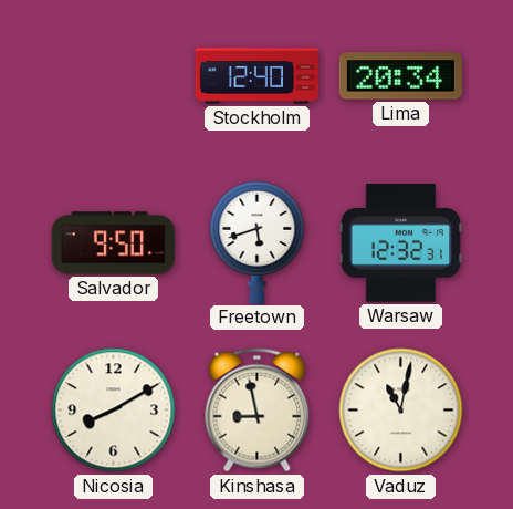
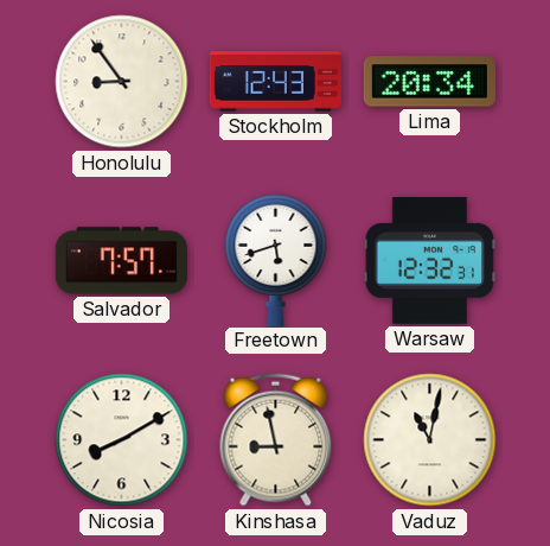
Honolulu: none -> 8:54
Stockholm: 12:40 -> 12:43
Salvador: 9:50 -> 7:57
